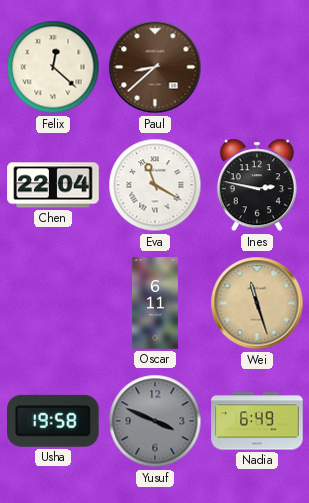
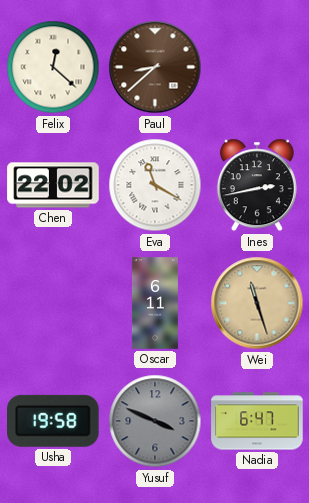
Chen: 22:04 -> 22:02
Ines: 2:47 -> 2:43
Nadia: 6:49 -> 6:47
